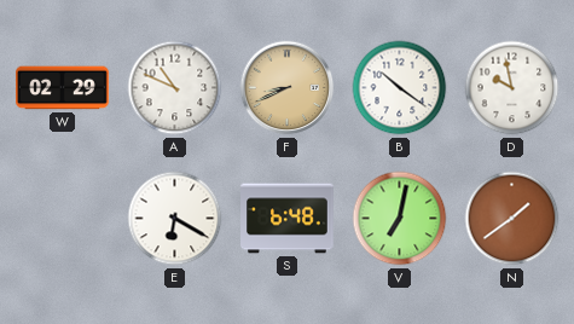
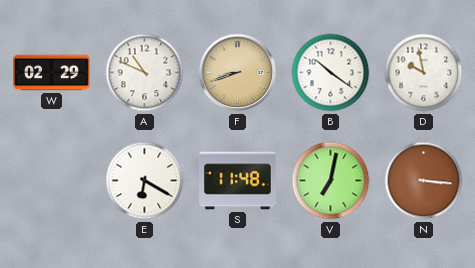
F: 8:41 -> 8:42
S: 6:48 -> 11:48
N: 1:39 -> 3:16
